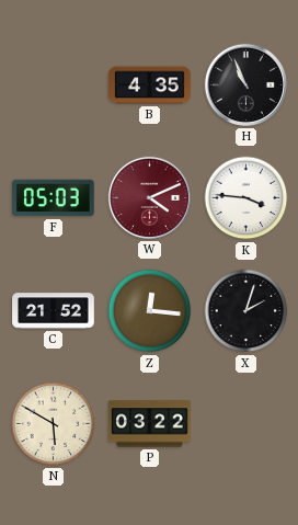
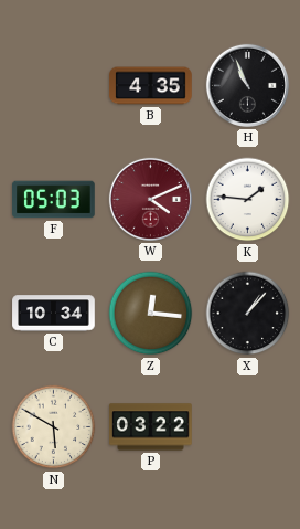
K: 3:46 -> 1:46
C: 21:52 -> 10:34
X: 2:03 -> 1:07
